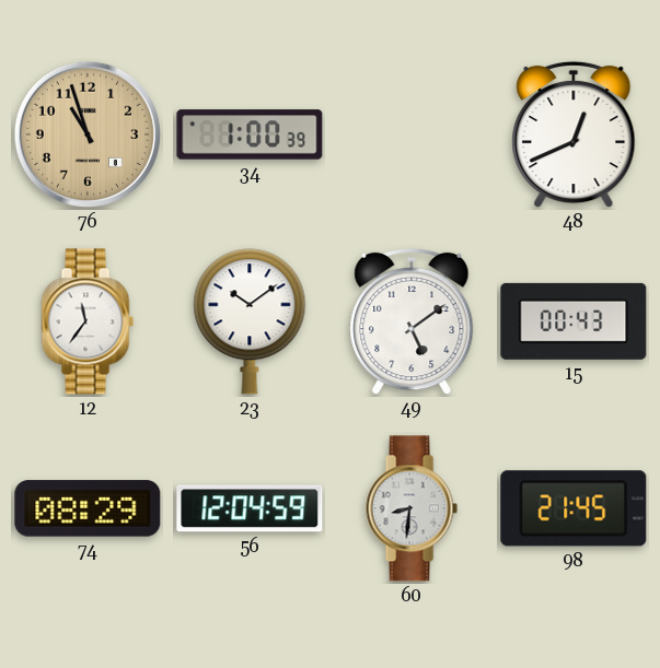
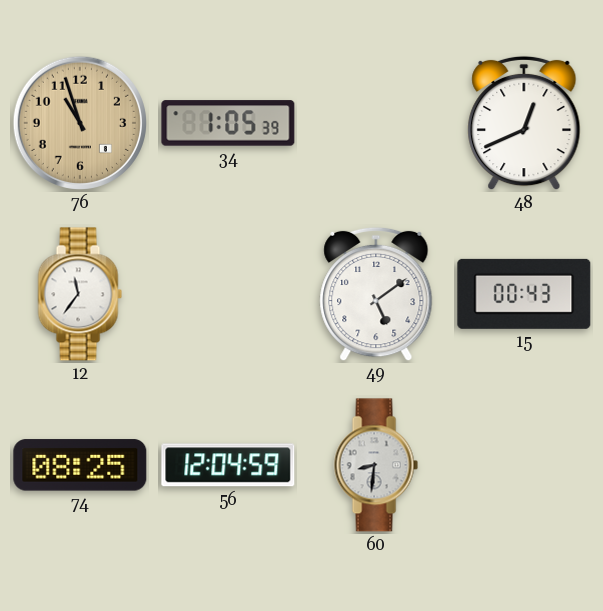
34: 1:00 -> 1:05
23: 10:09 -> none
74: 08:29 -> 08:25
98: 21:45 -> none
